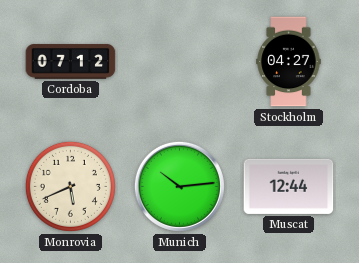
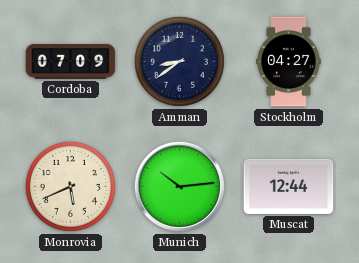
Cordoba: 07:12 -> 07:09
Amman: none -> 8:39
